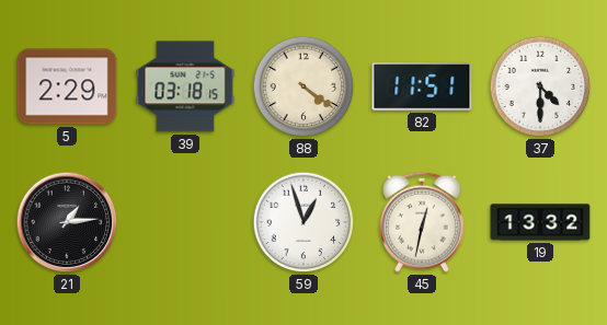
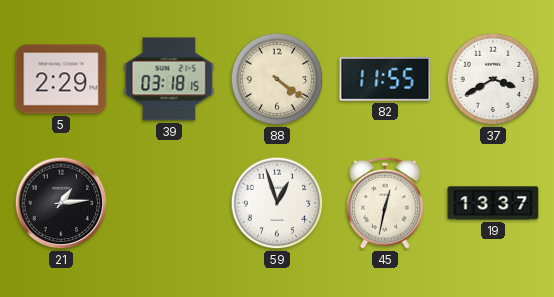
82: 11:51 -> 11:55
37: 4:30 -> 3:40
19: 13:32 -> 13:37
